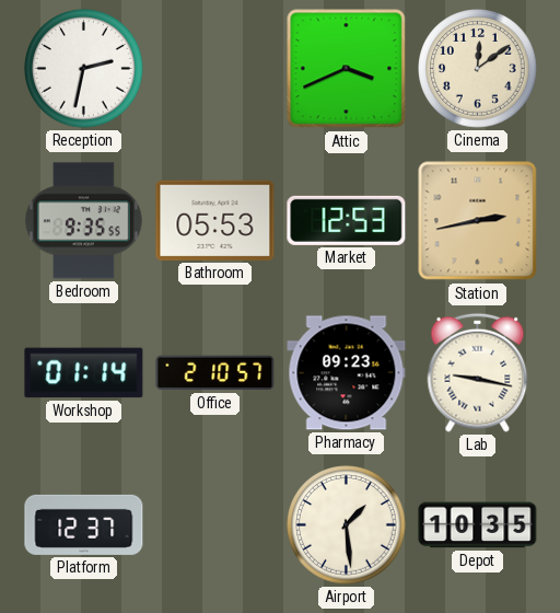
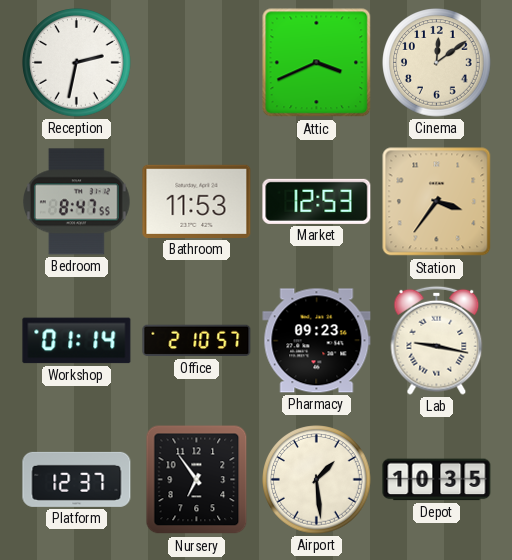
Bedroom: 9:35 -> 8:47
Bathroom: 05:53 -> 11:53
Station: 2:43 -> 3:36
Nursery: none -> 6:54
